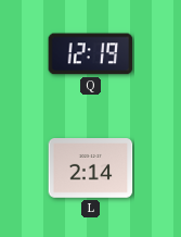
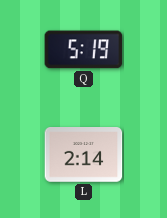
Q: 12:19 -> 5:19
